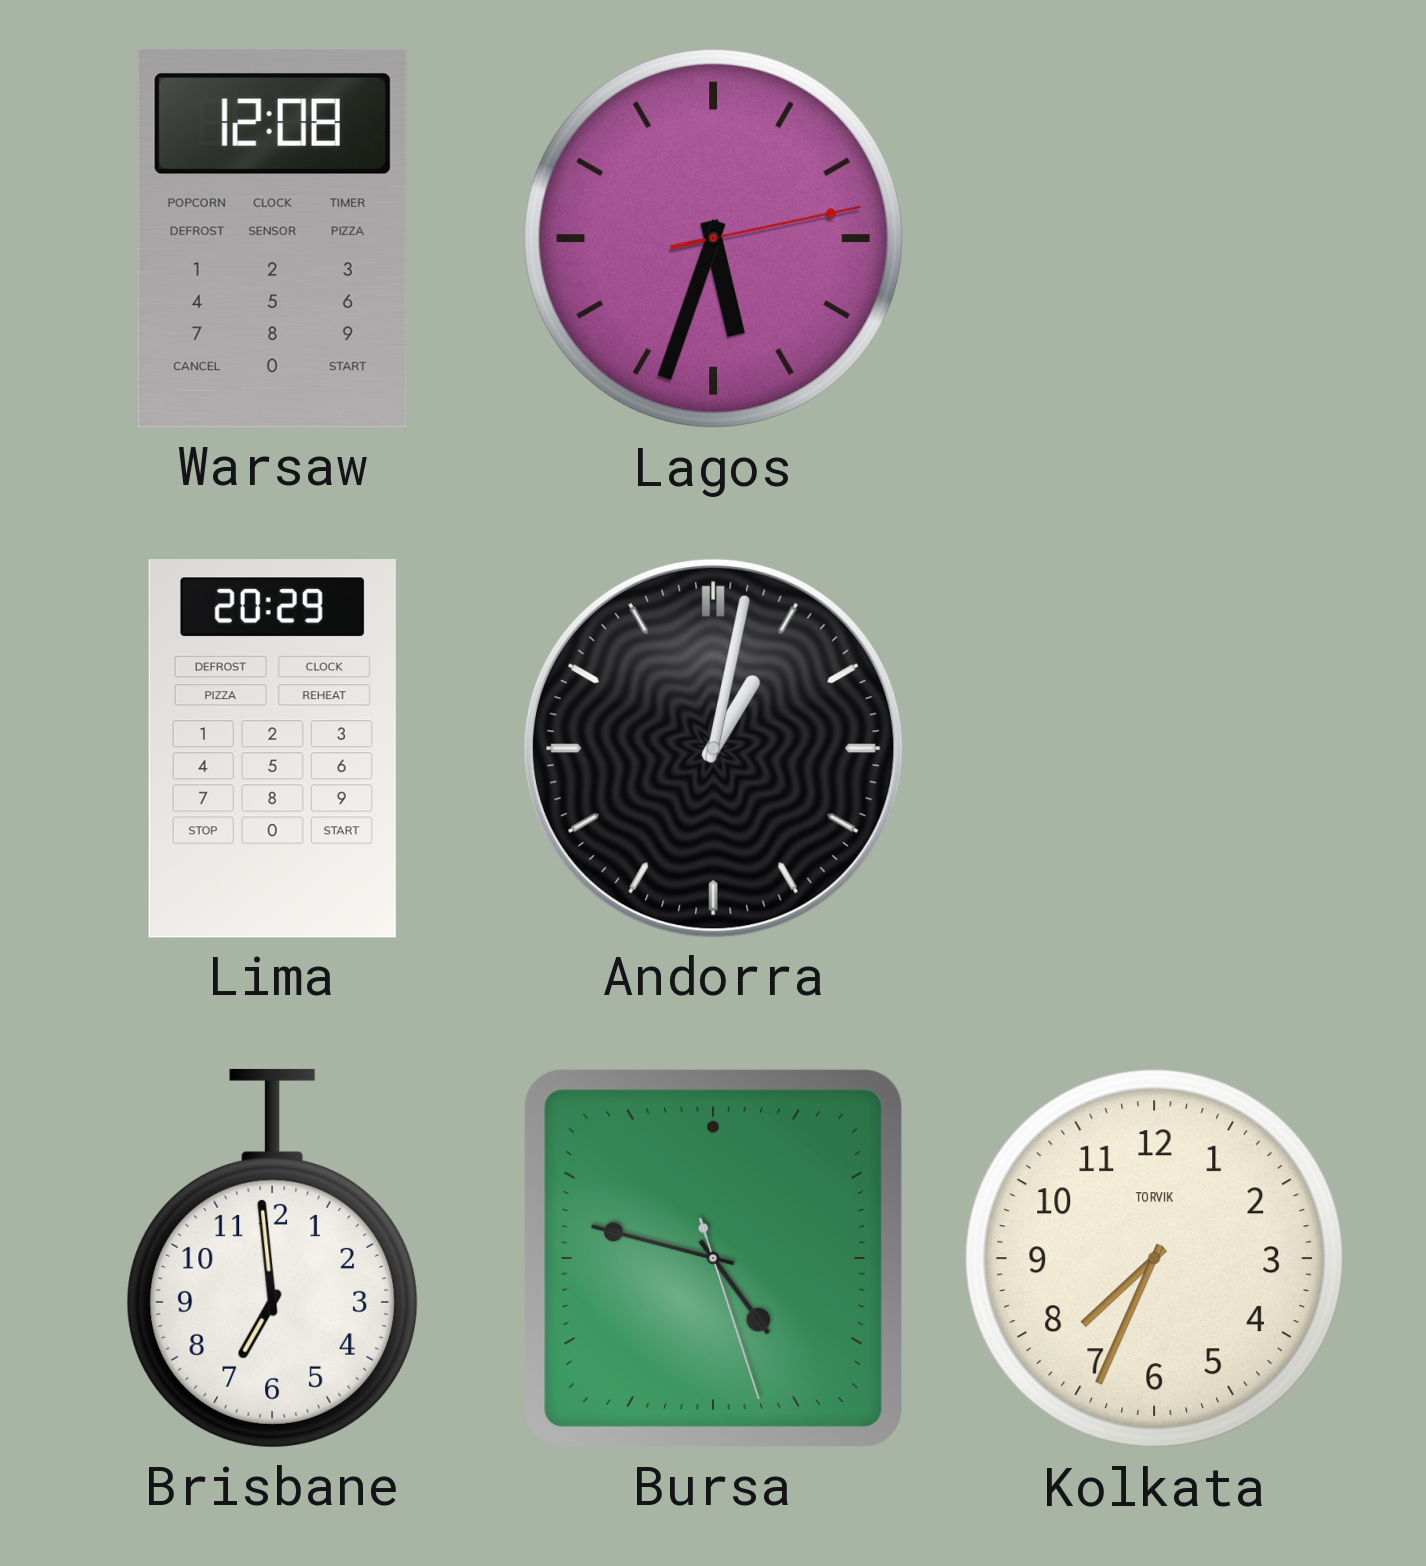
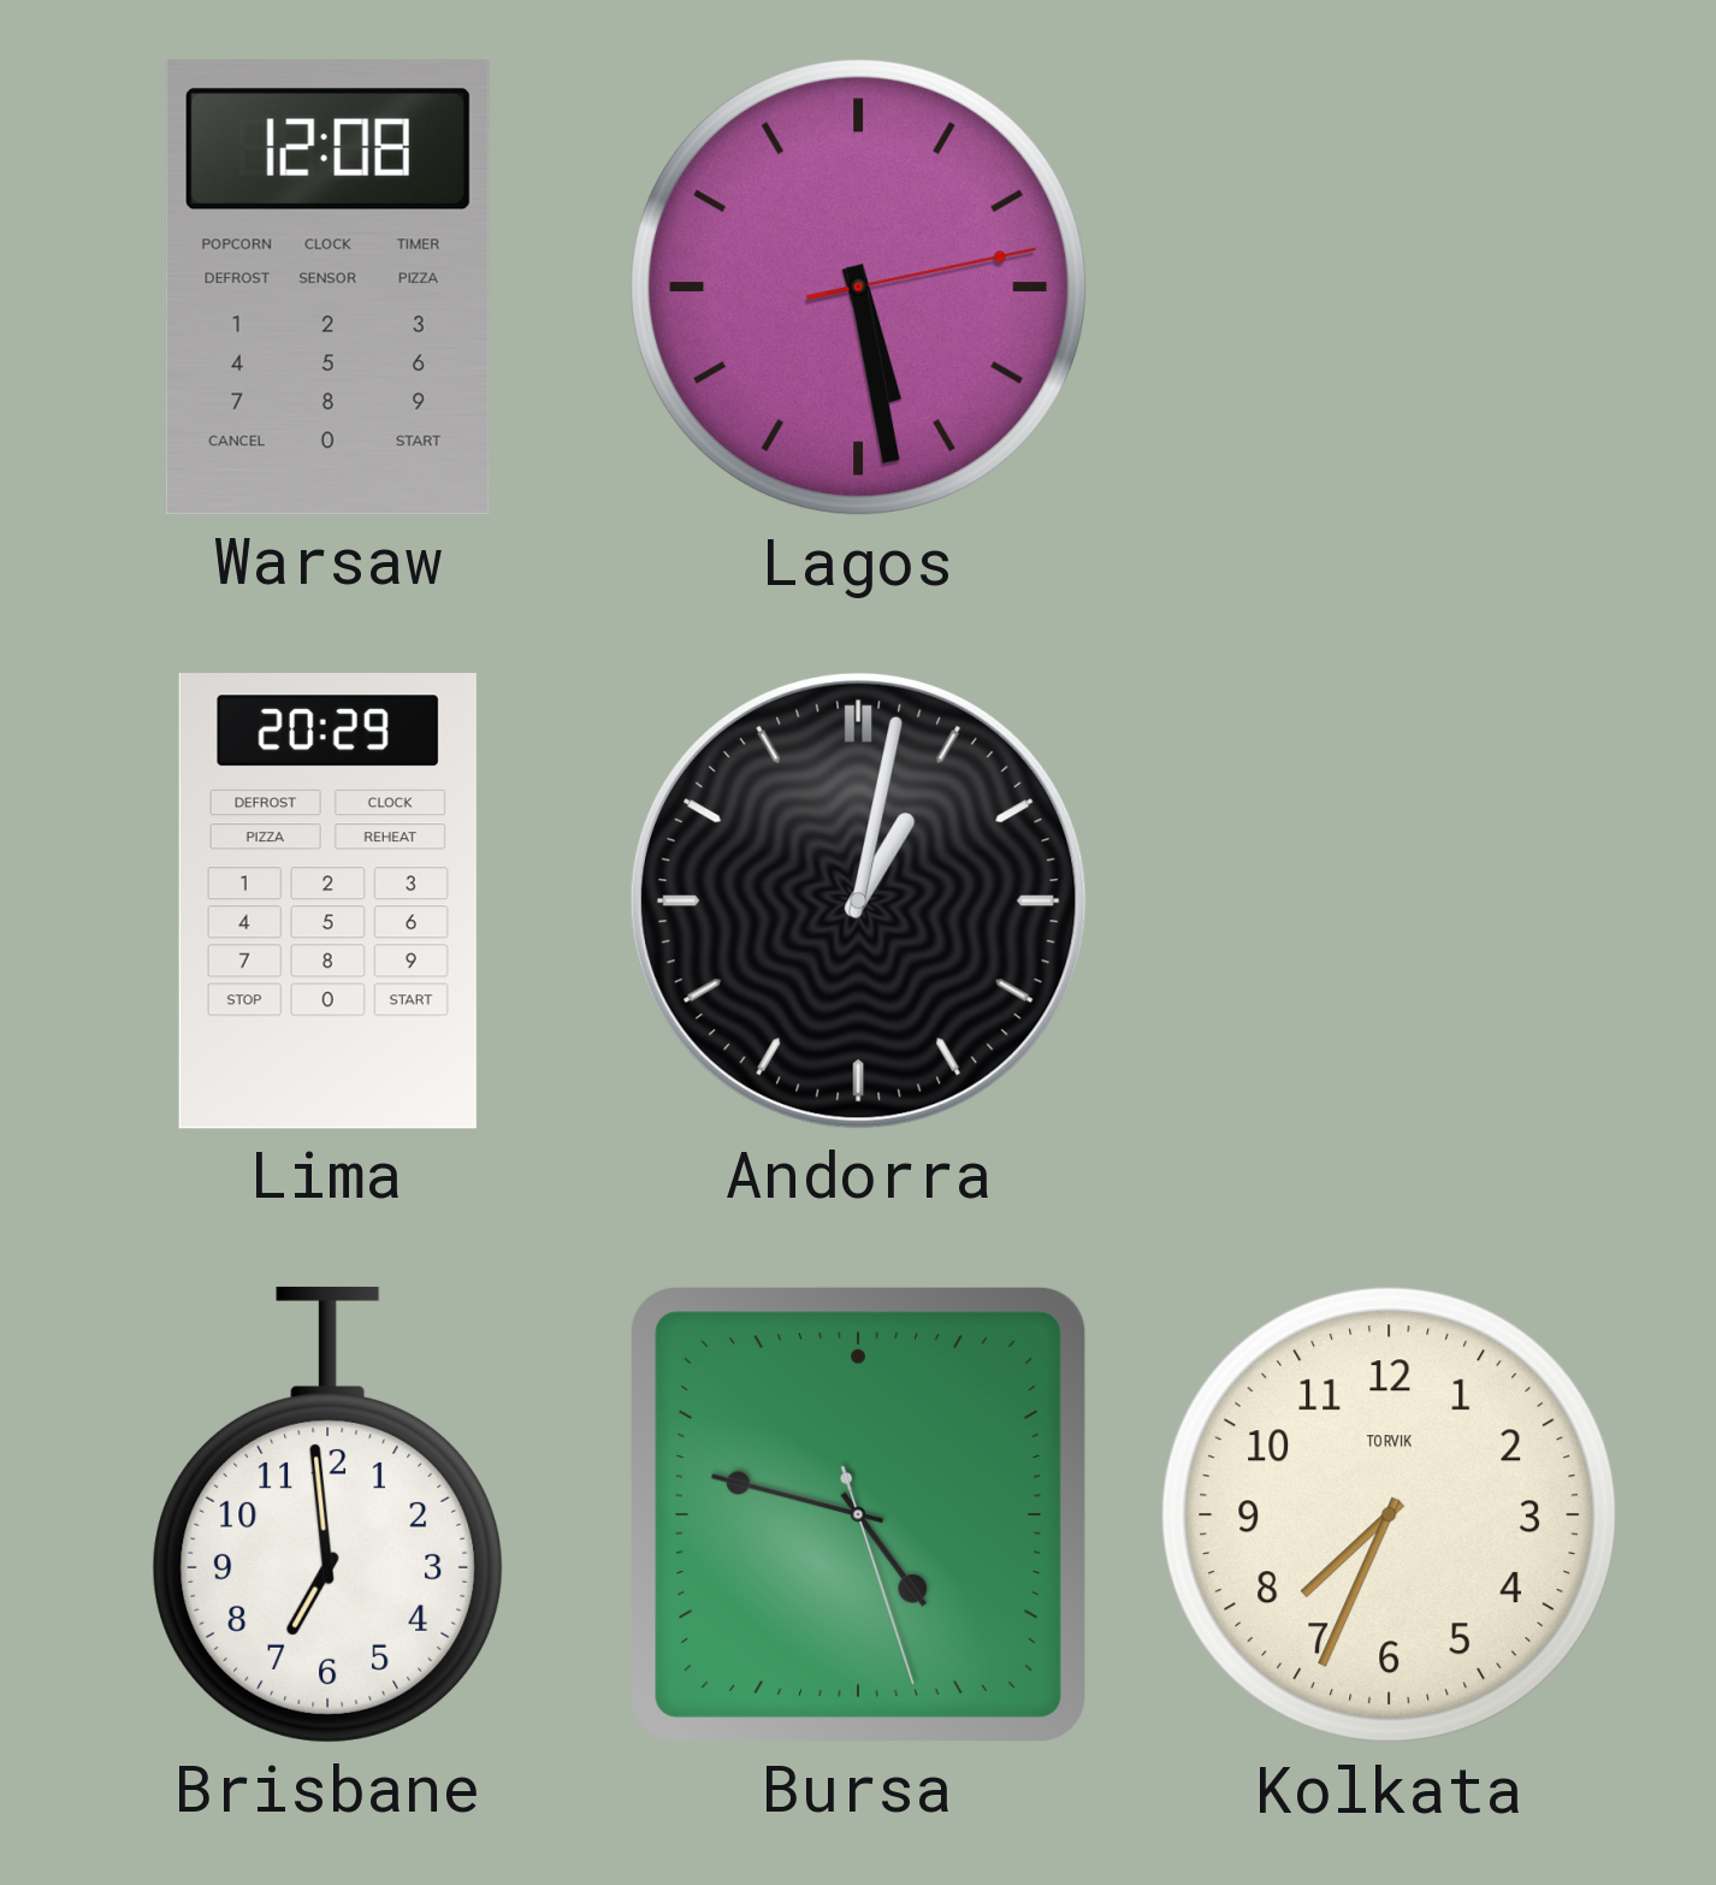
Lagos: 5:33 -> 5:28
